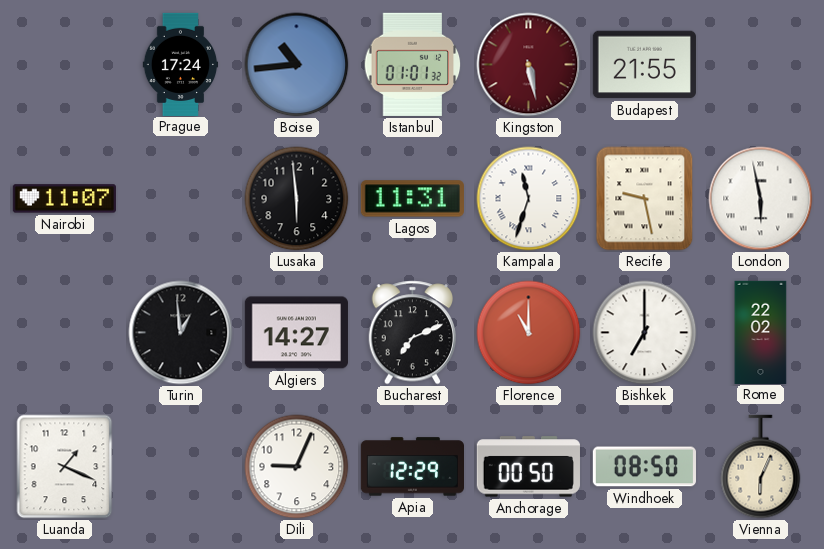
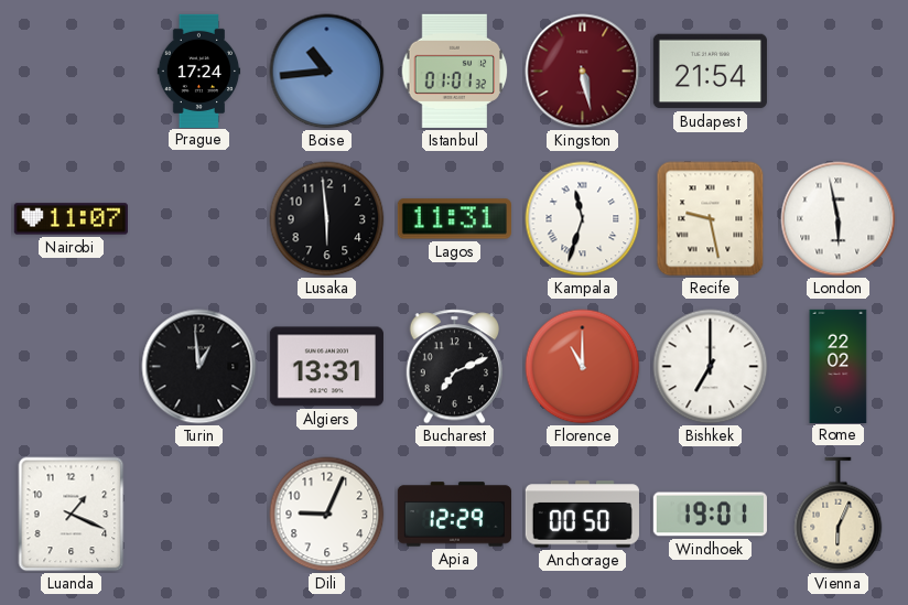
Budapest: 21:55 -> 21:54
Algiers: 14:27 -> 13:31
Windhoek: 08:50 -> 19:01
